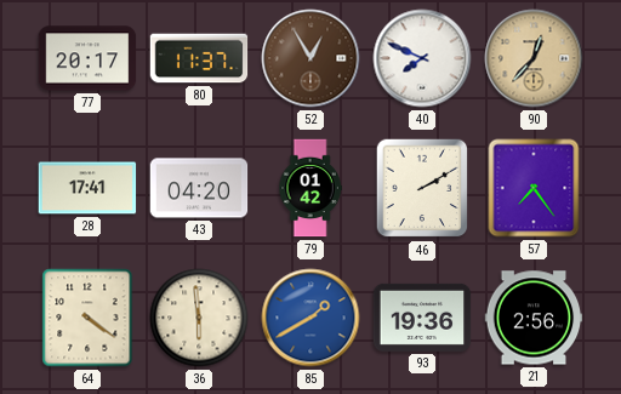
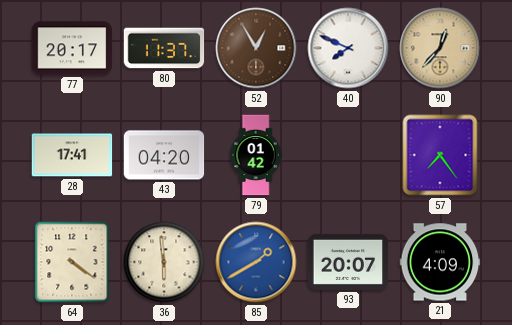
46: 2:10 -> none
93: 19:36 -> 20:07
21: 2:56 -> 4:09
